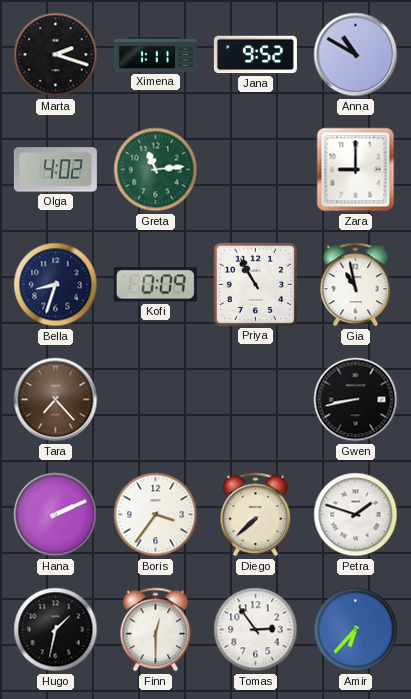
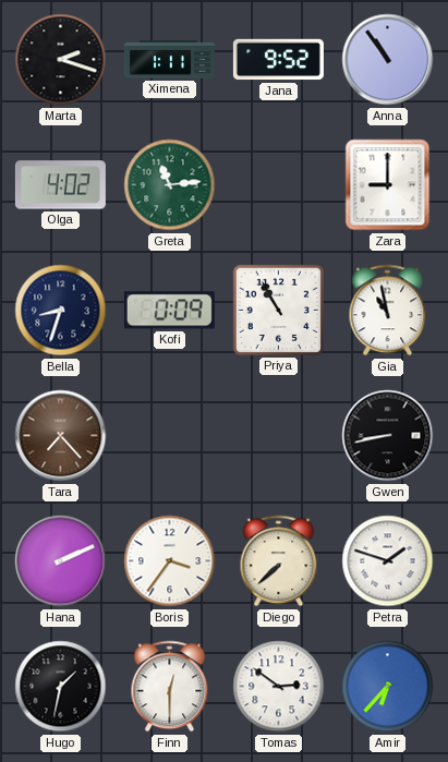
Anna: 10:50 -> 10:54
Tomas: 2:54 -> 2:51
